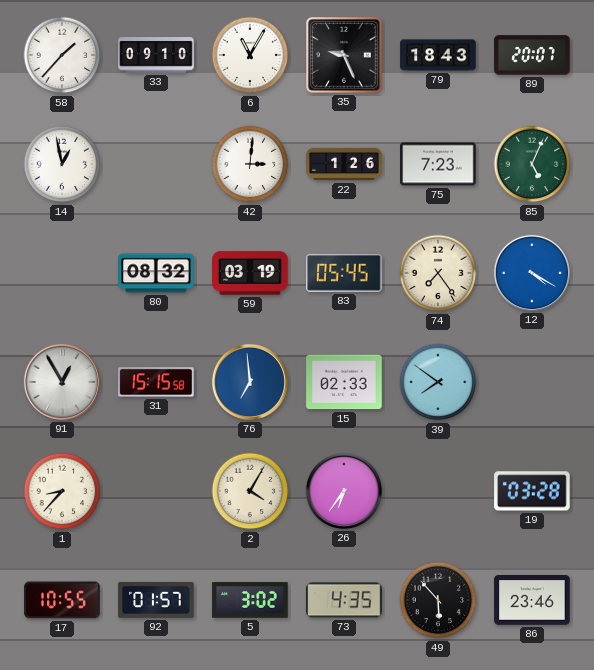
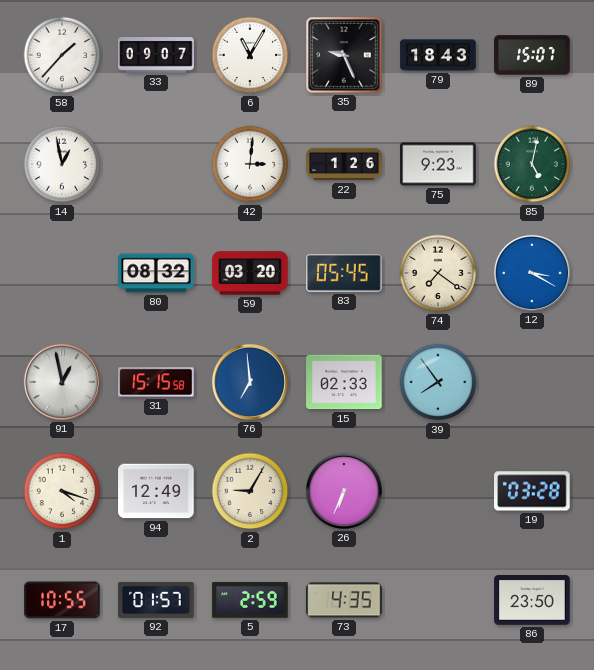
33: 09:10 -> 09:07
89: 20:07 -> 15:07
75: 7:23 -> 9:23
85: 5:04 -> 5:02
59: 03:19 -> 03:20
74: 7:24 -> 7:21
12: 4:20 -> 3:20
91: 12:55 -> 12:58
39: 7:51 -> 7:54
1: 8:37 -> 4:18
94: none -> 12:49
2: 4:05 -> 9:05
26: 6:36 -> 6:34
5: 3:02 -> 2:59
49: 5:53 -> none
86: 23:46 -> 23:50
